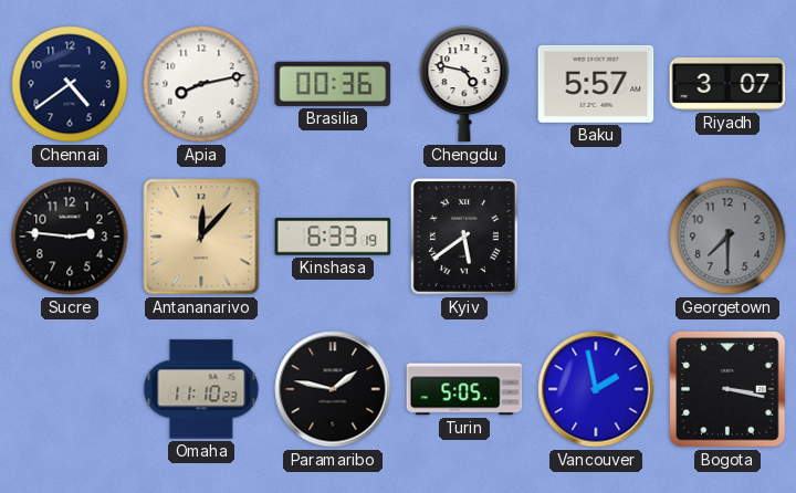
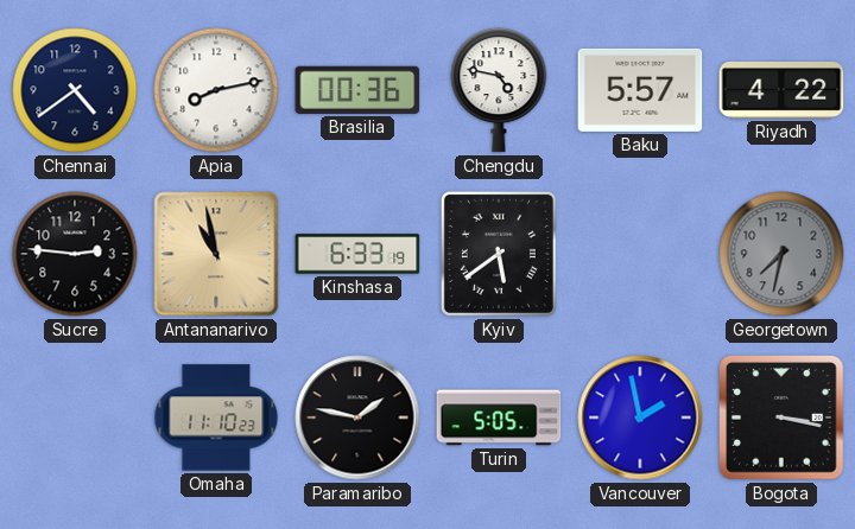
Riyadh: 3:07 -> 4:22
Antananarivo: 12:07 -> 10:58
Georgetown: 7:30 -> 7:32
